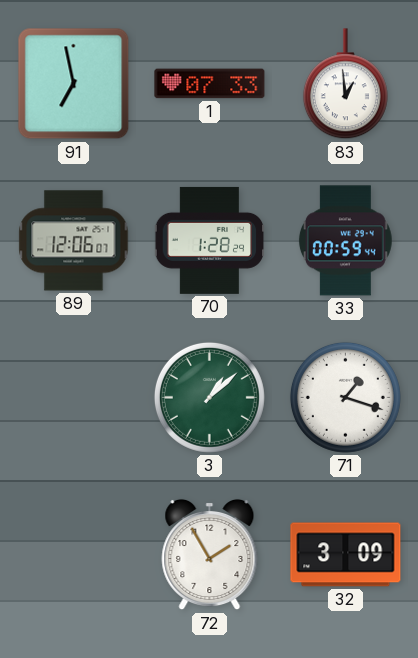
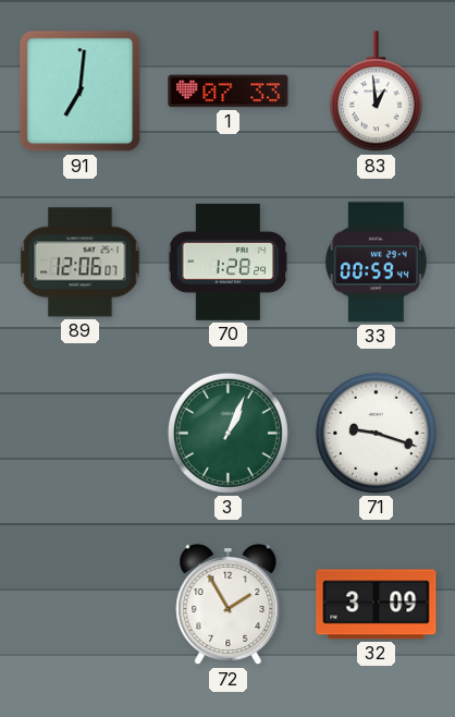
91: 6:58 -> 7:01
3: 1:08 -> 1:04
71: 1:18 -> 9:18
